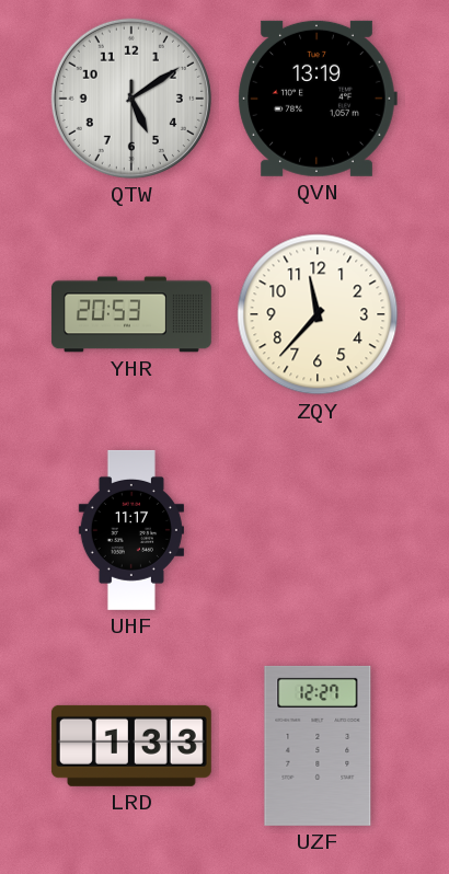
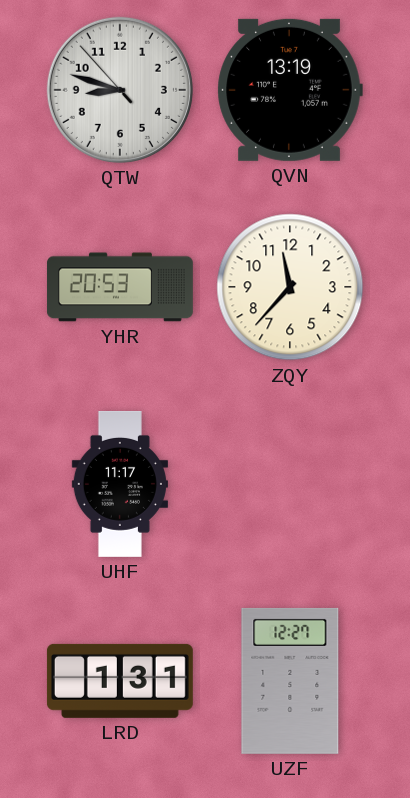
QTW: 5:09 -> 8:47
LRD: 1:33 -> 1:31
